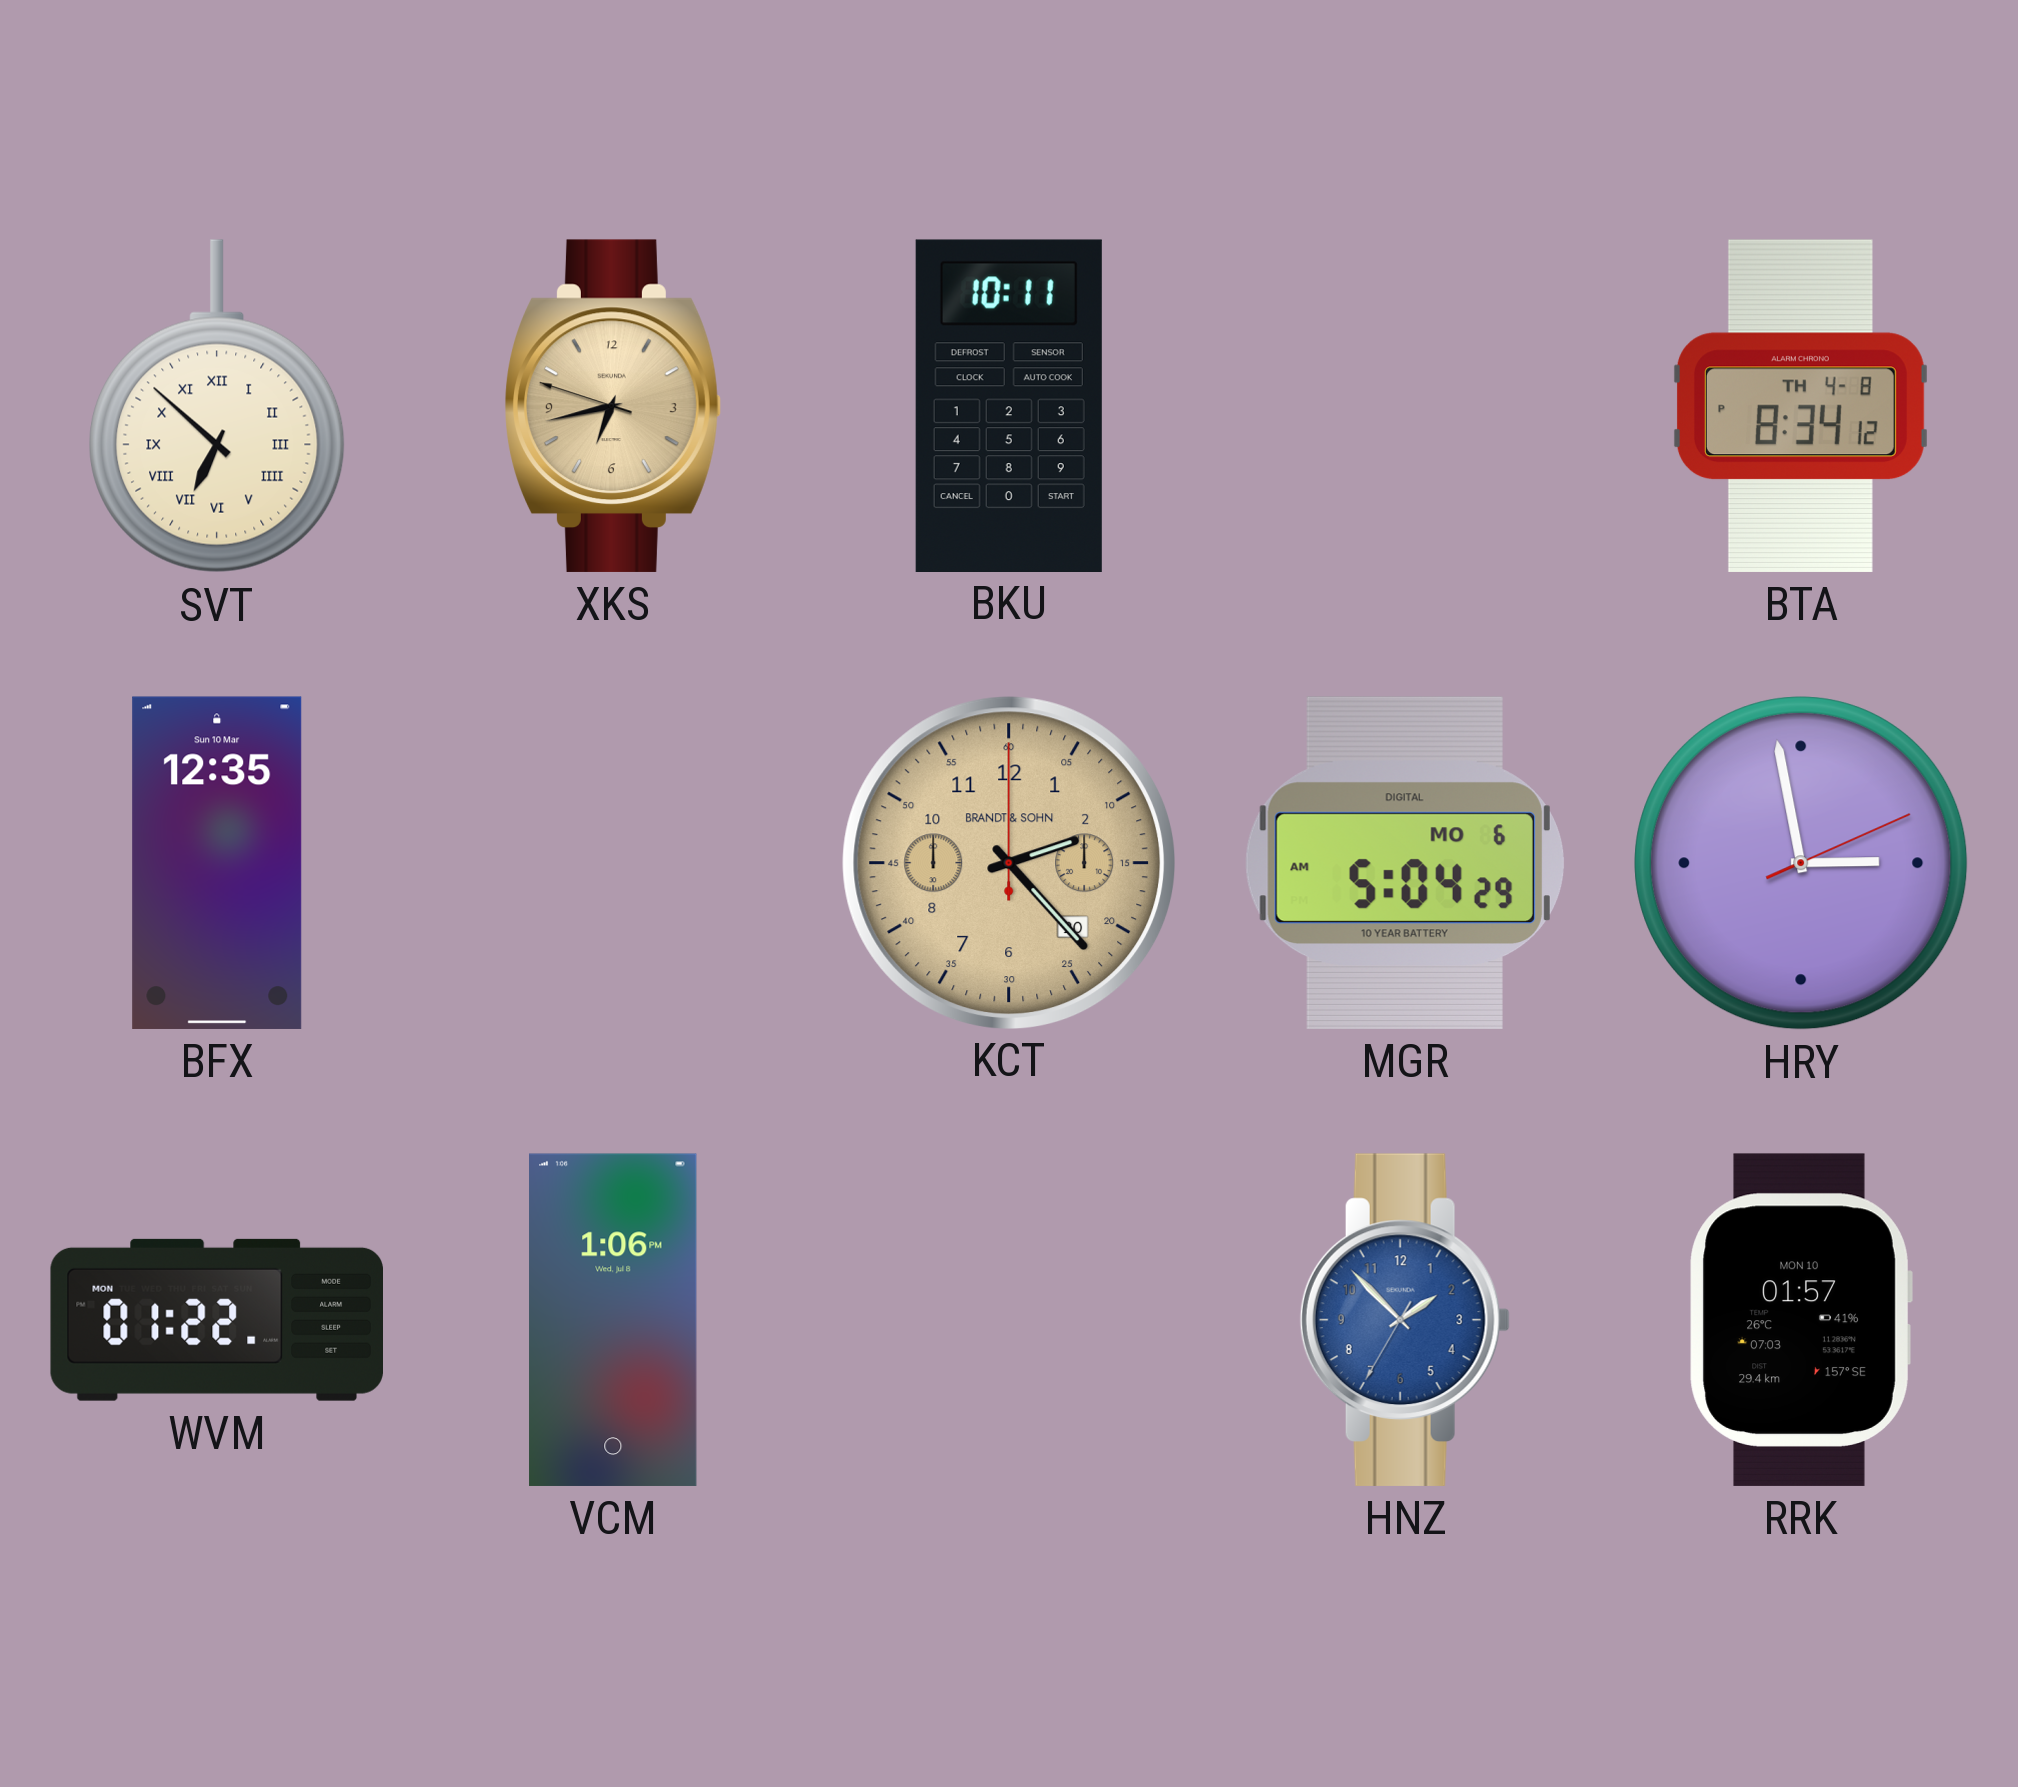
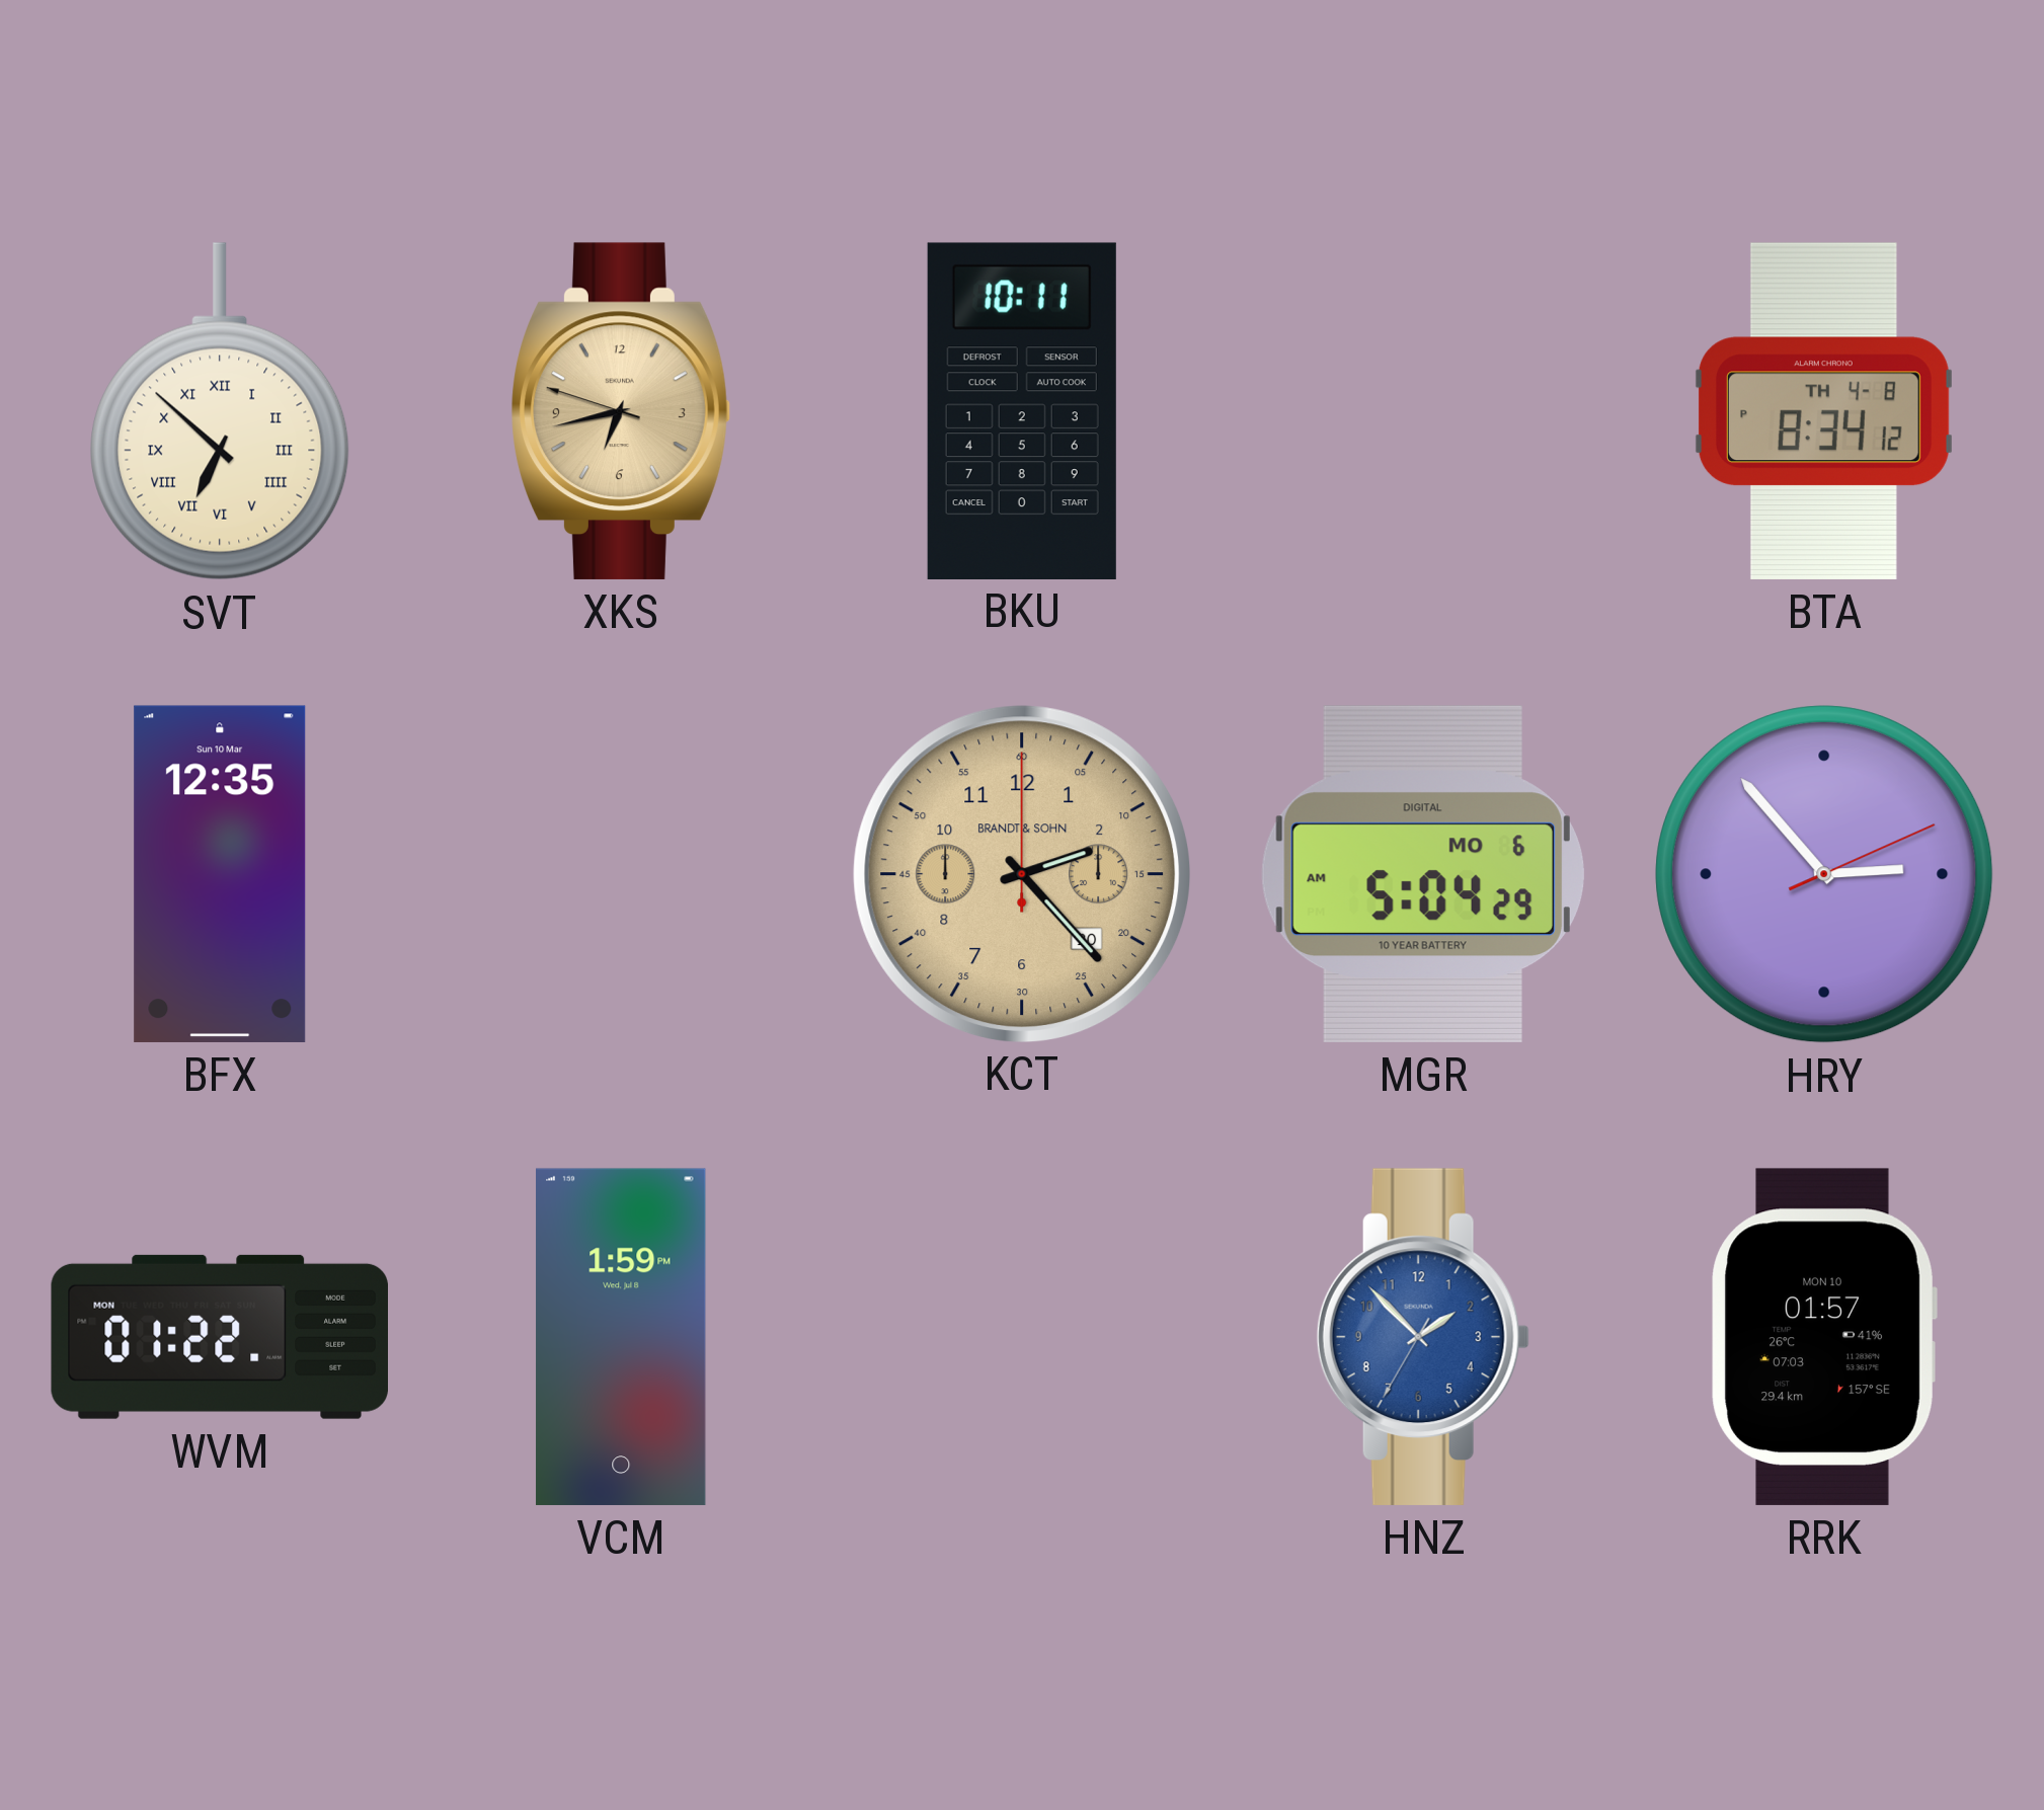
HRY: 2:58 -> 2:53
VCM: 1:06 -> 1:59
